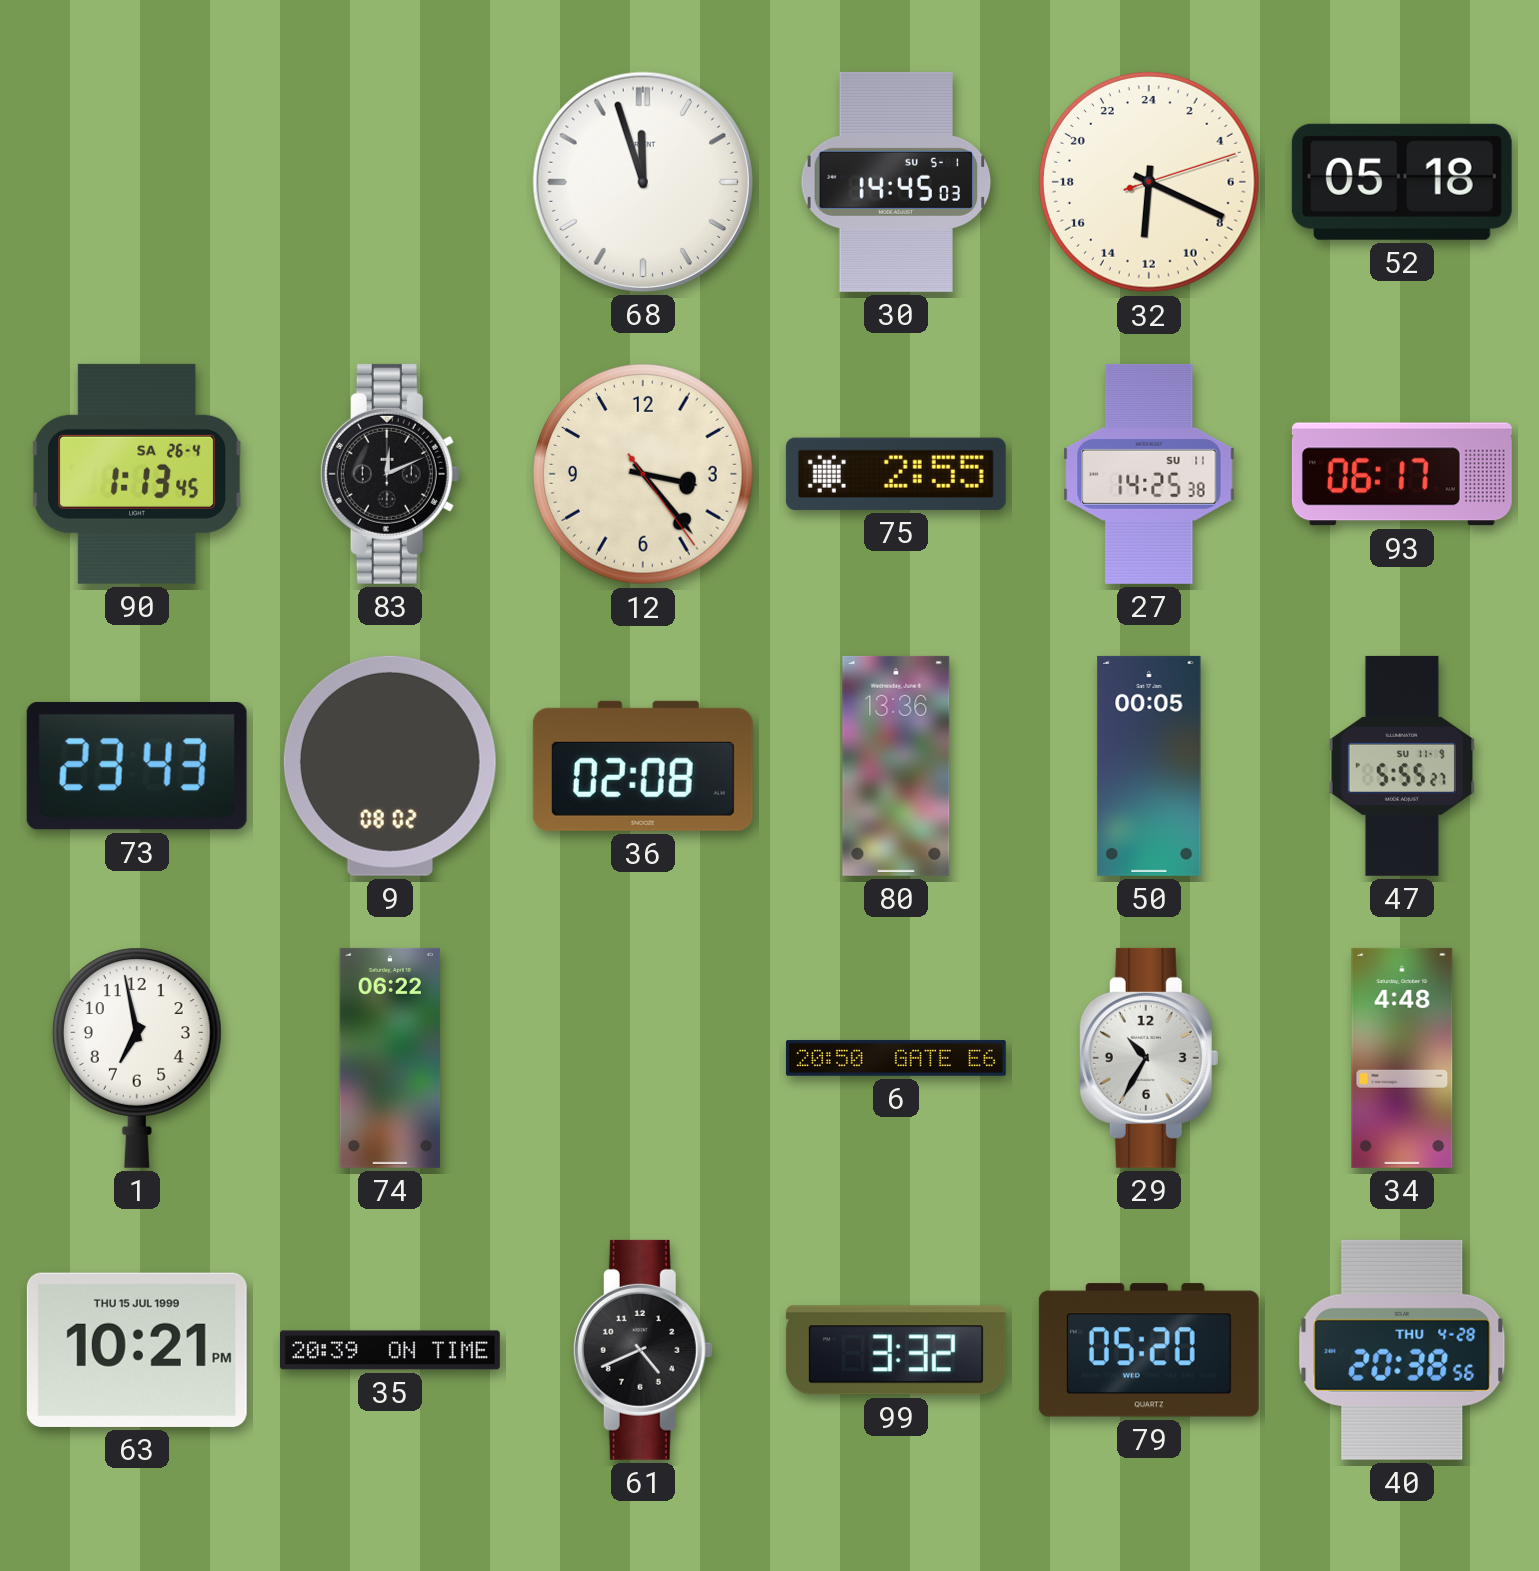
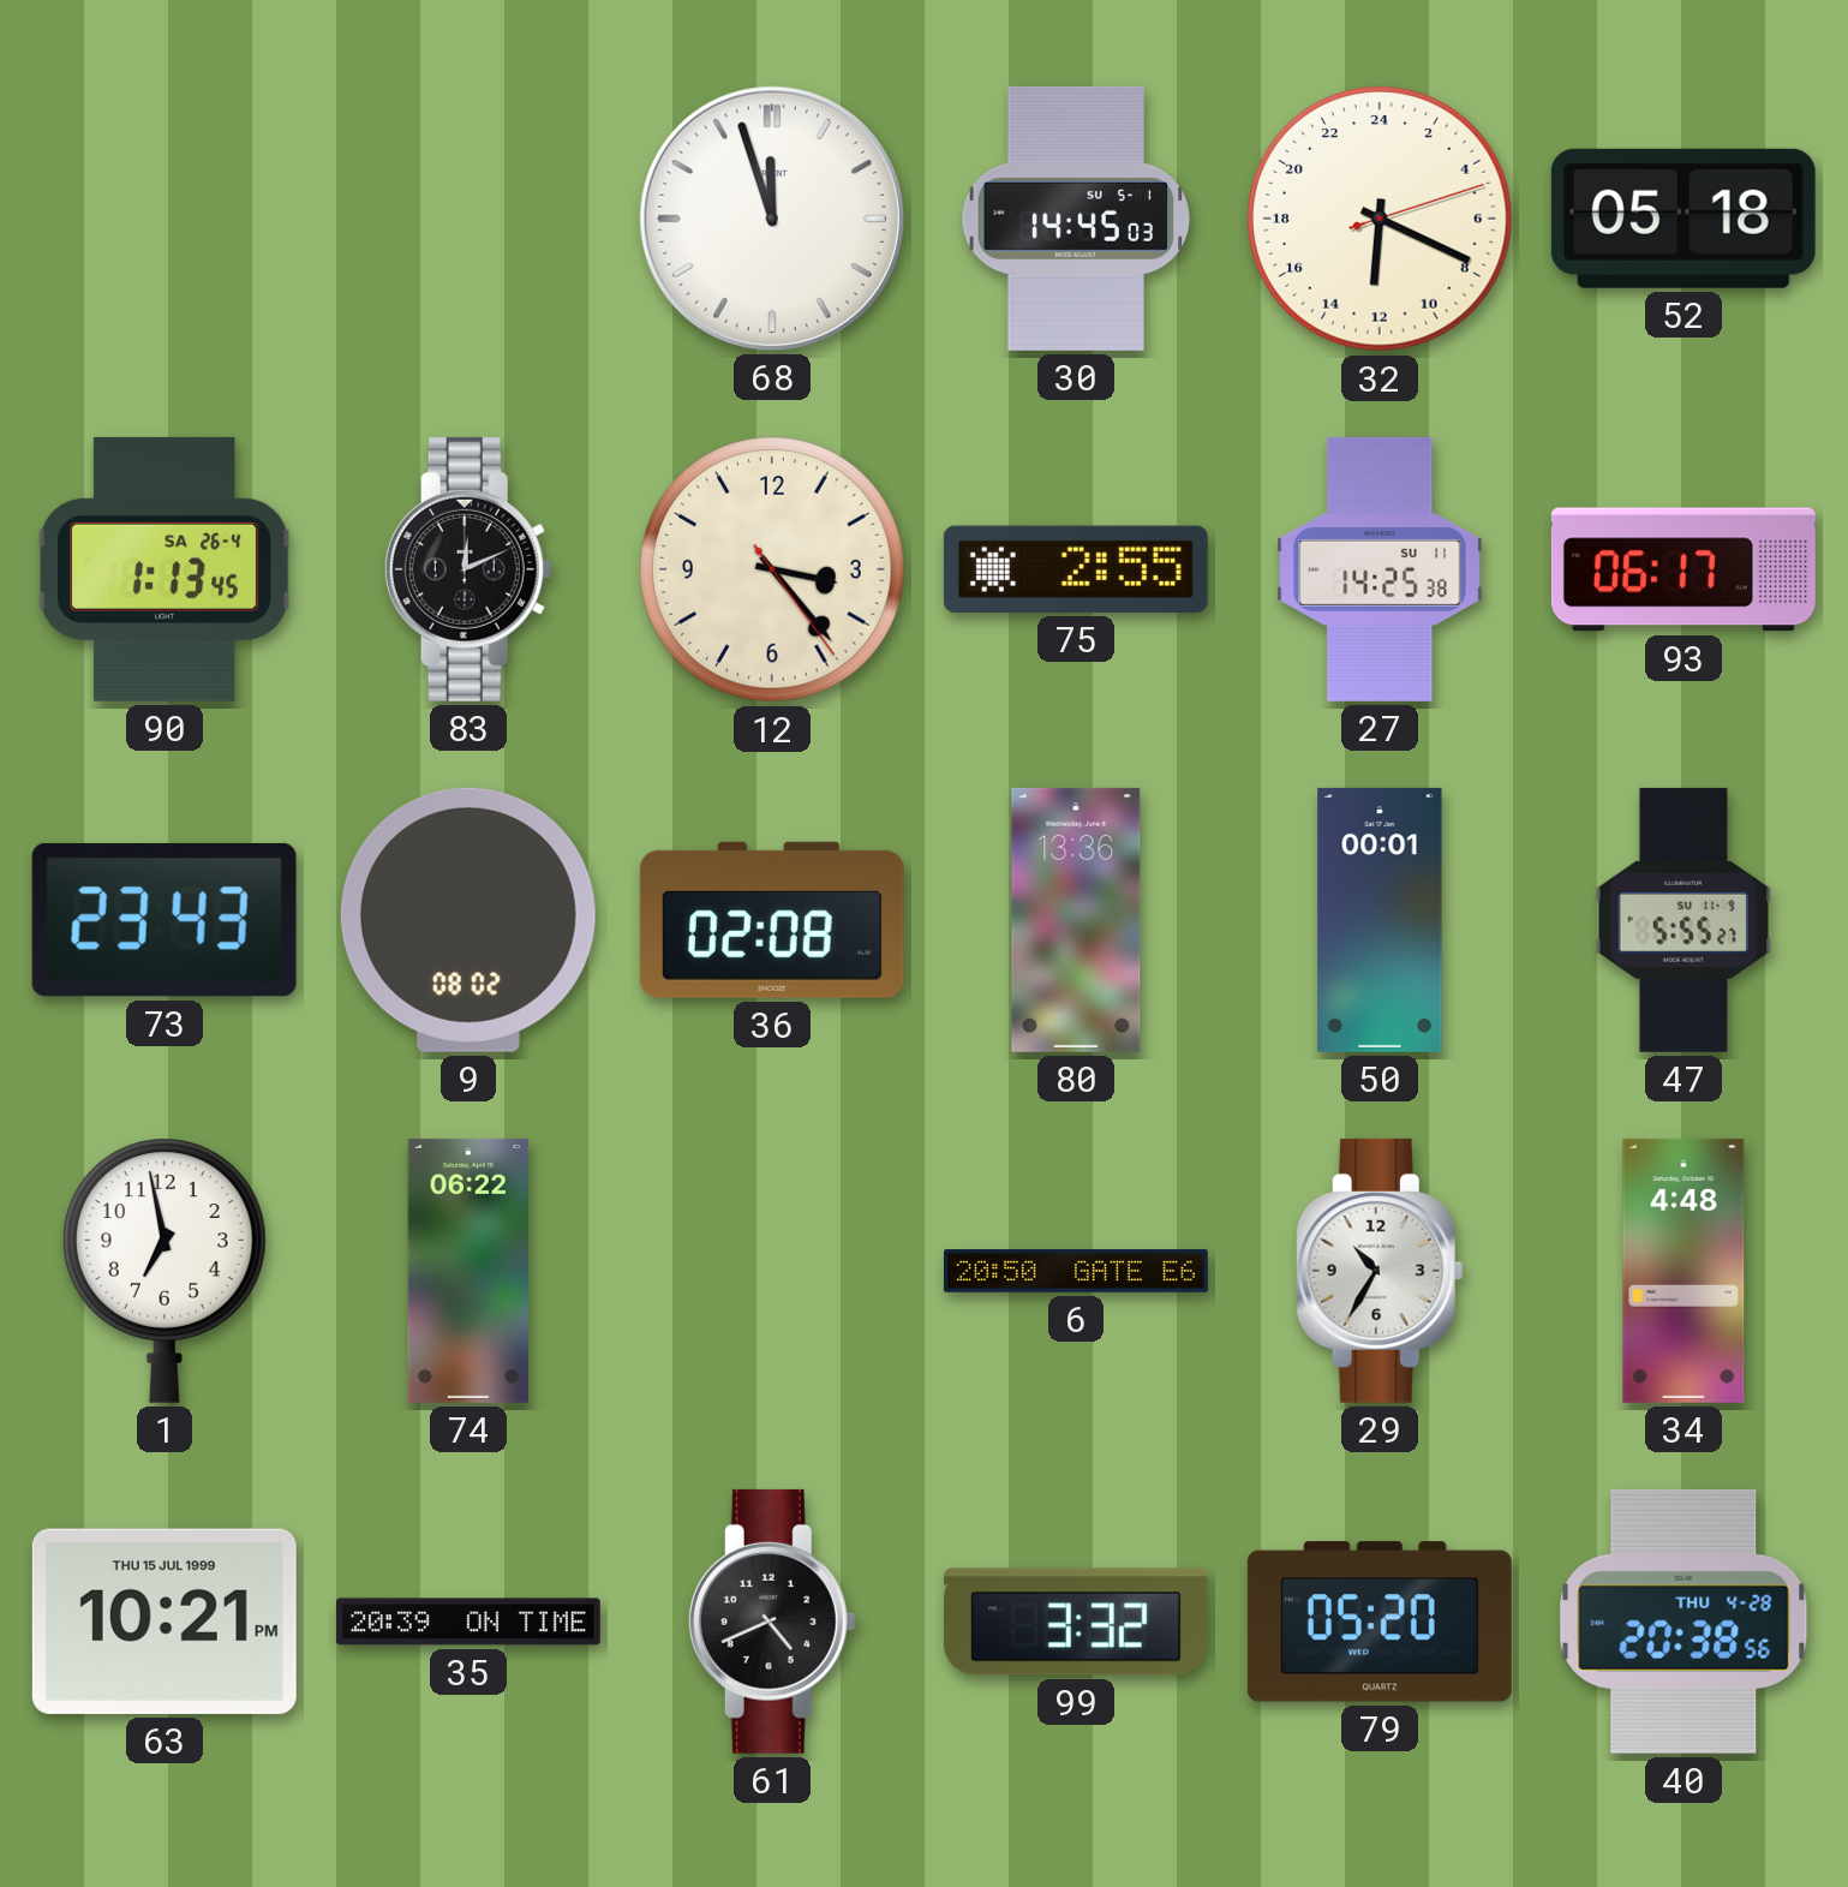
50: 00:05 -> 00:01
